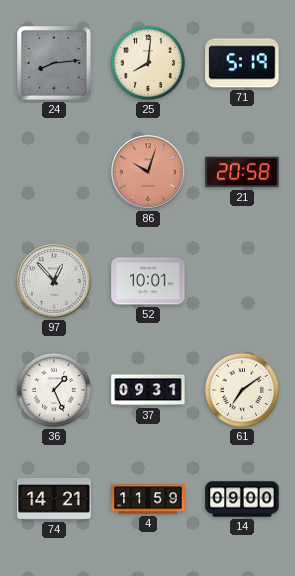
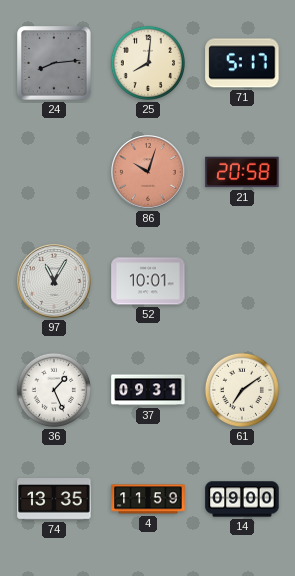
71: 5:19 -> 5:17
97: 12:53 -> 11:05
74: 14:21 -> 13:35
